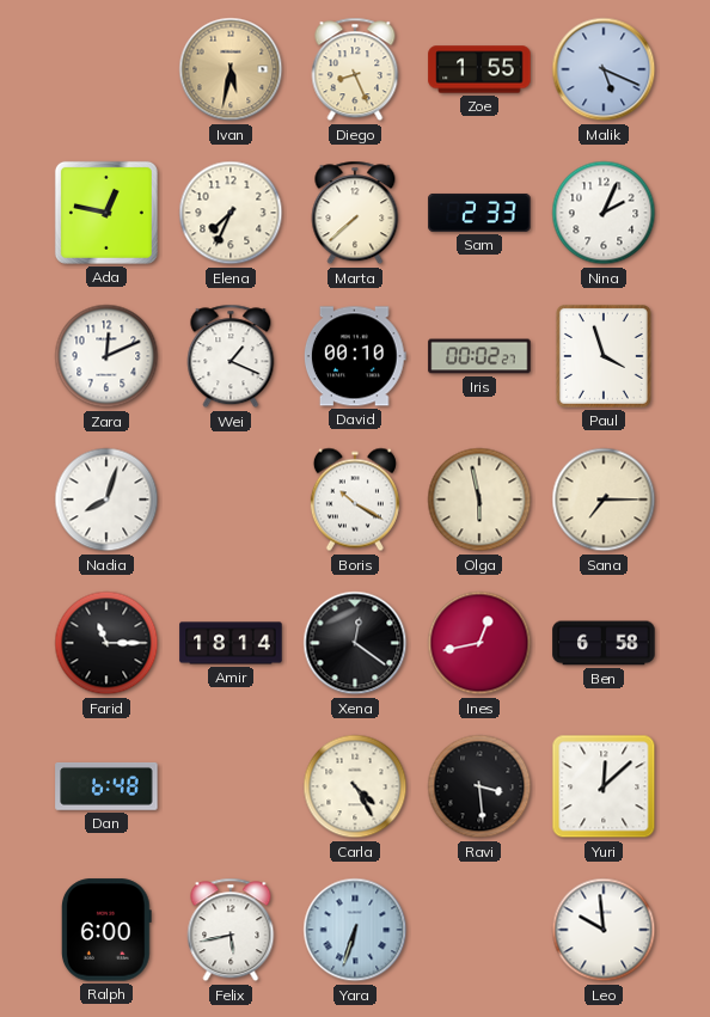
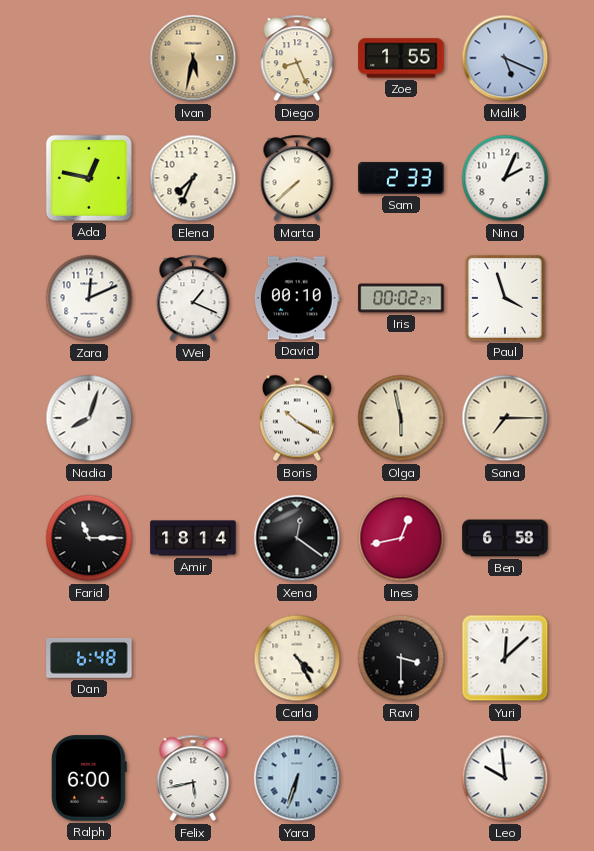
Ravi: 3:29 -> 3:30
